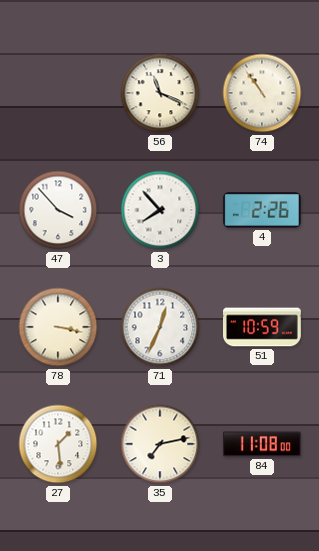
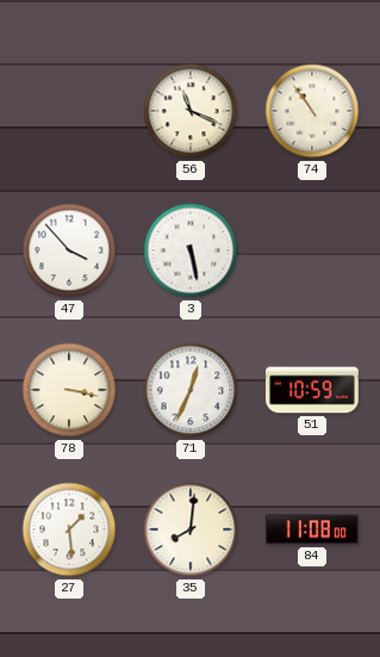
3: 7:53 -> 5:28
4: 2:26 -> none
35: 7:13 -> 8:01
